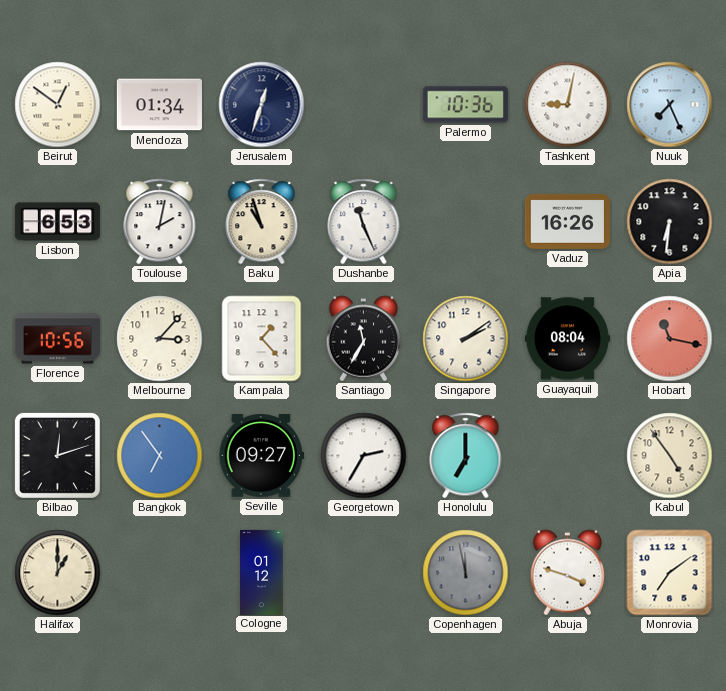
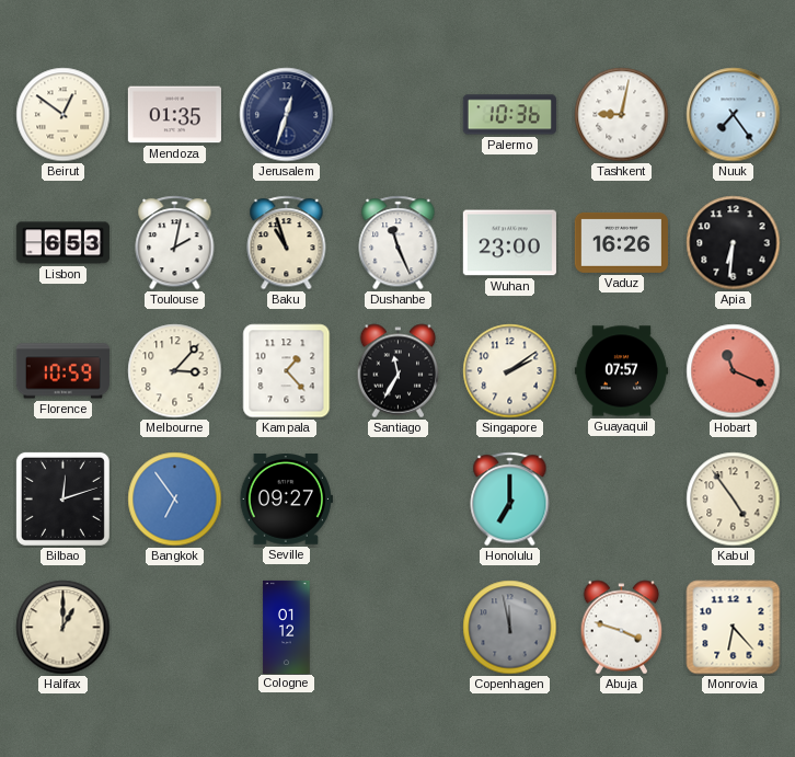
Mendoza: 01:34 -> 01:35
Nuuk: 7:26 -> 7:24
Wuhan: none -> 23:00
Florence: 10:56 -> 10:59
Guayaquil: 08:04 -> 07:57
Hobart: 11:17 -> 11:19
Georgetown: 2:35 -> none
Monrovia: 7:09 -> 6:23
